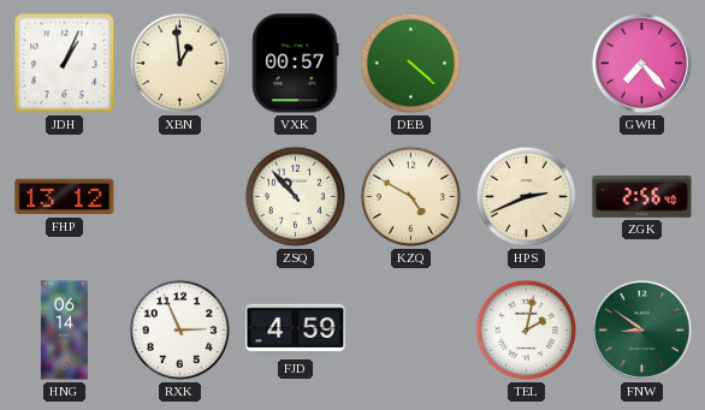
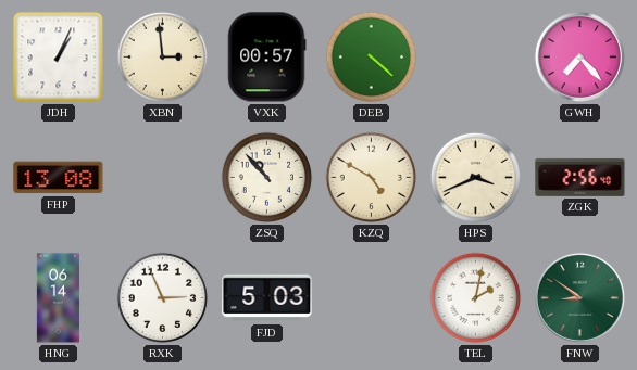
XBN: 12:59 -> 2:59
FHP: 13:12 -> 13:08
HPS: 2:41 -> 3:41
FJD: 4:59 -> 5:03
